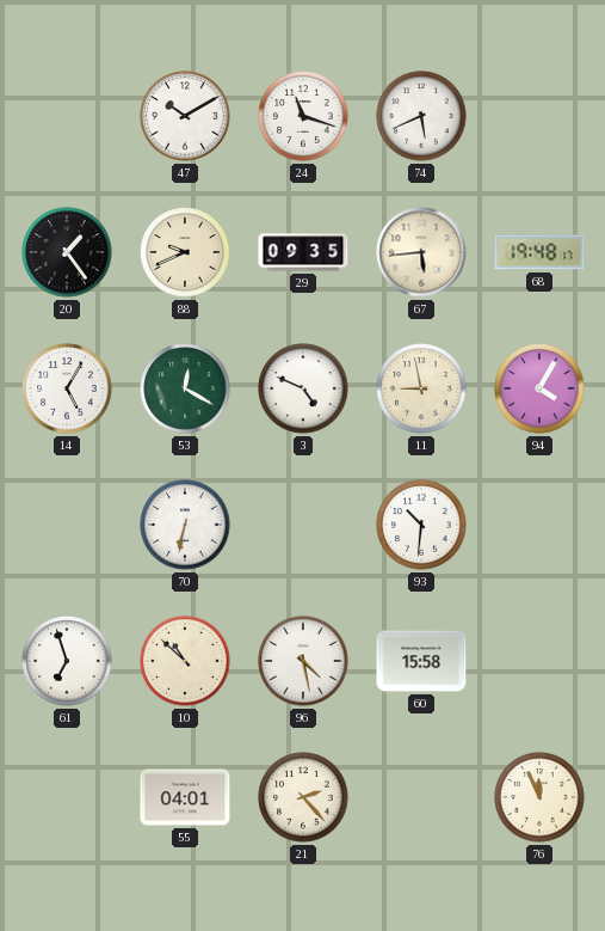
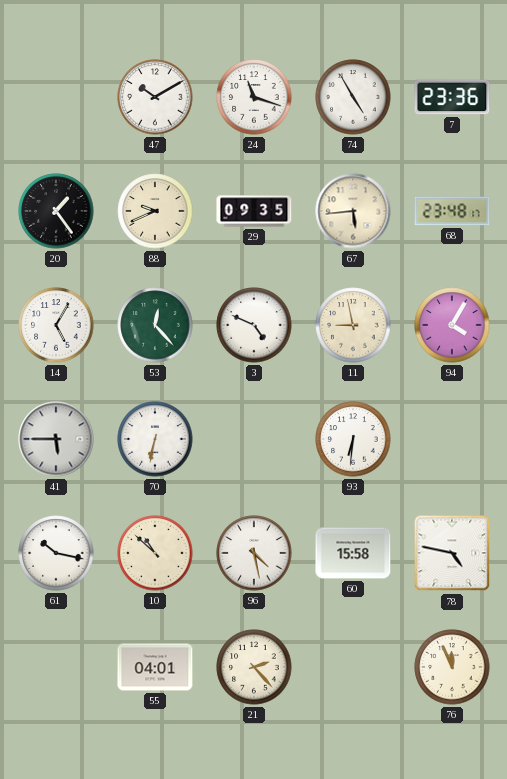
74: 5:41 -> 4:55
7: none -> 23:36
68: 19:48 -> 23:48
53: 12:20 -> 12:23
41: none -> 5:45
93: 10:31 -> 6:31
61: 6:57 -> 10:17
78: none -> 4:47
